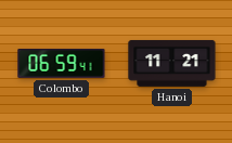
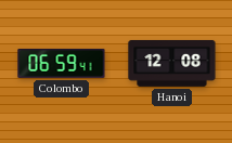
Hanoi: 11:21 -> 12:08
